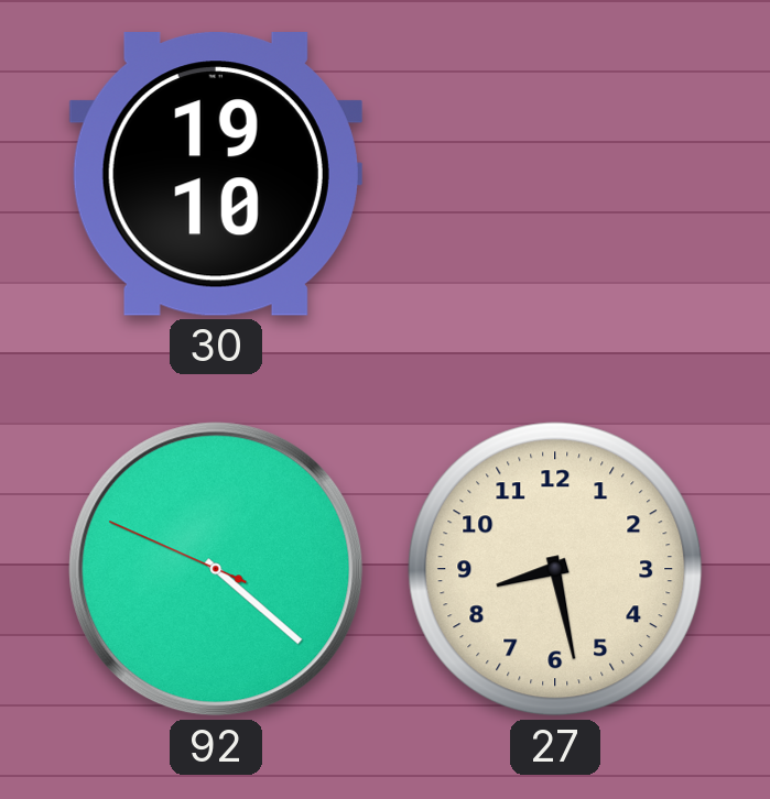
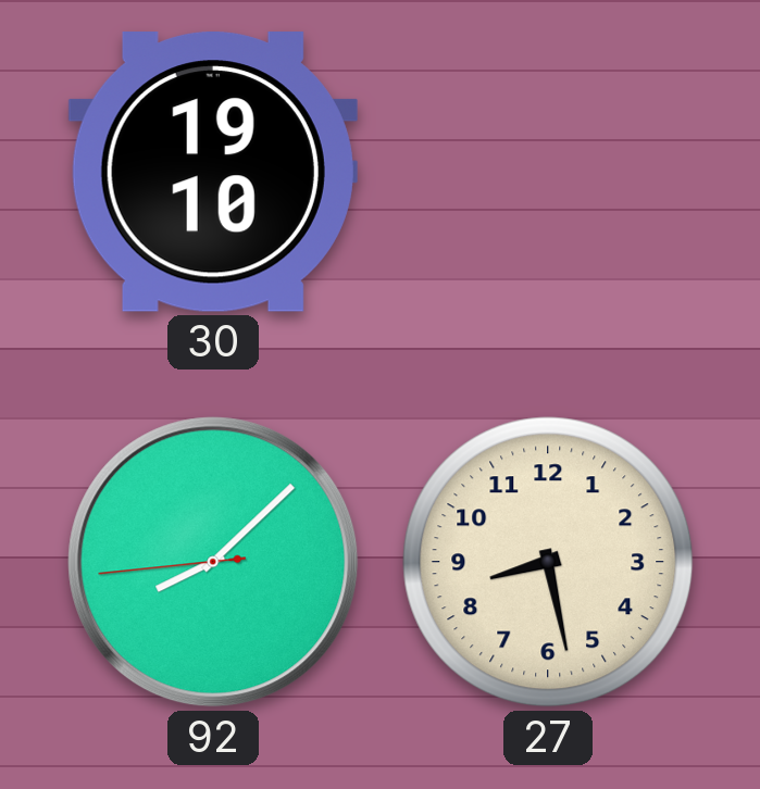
92: 4:21 -> 8:07
